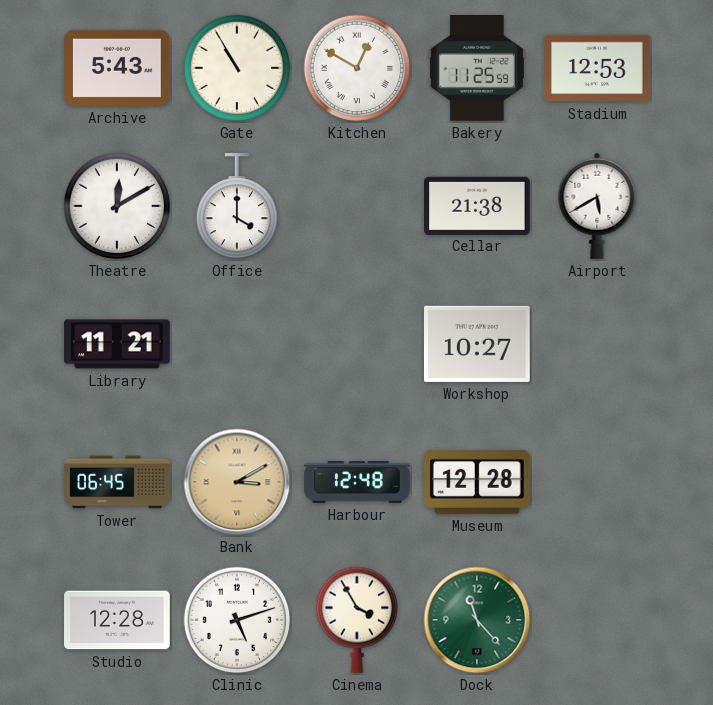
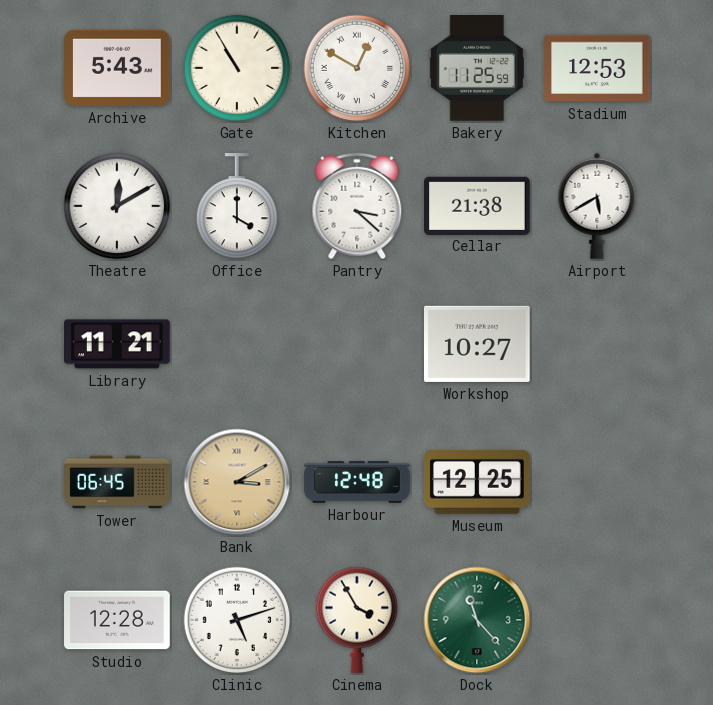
Pantry: none -> 3:22
Museum: 12:28 -> 12:25
